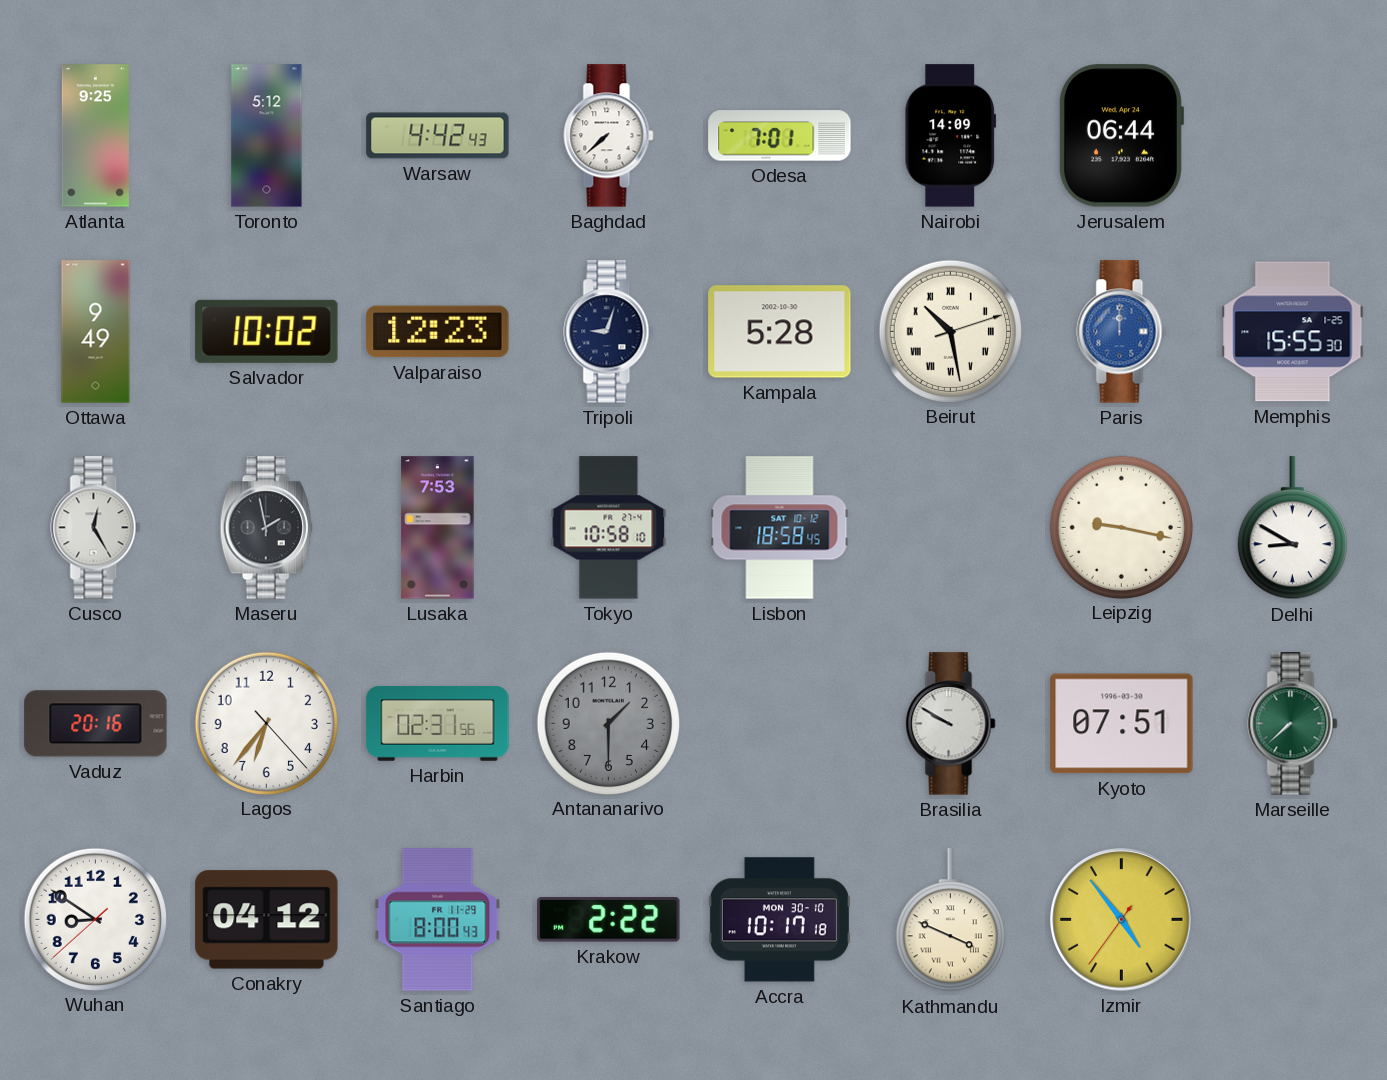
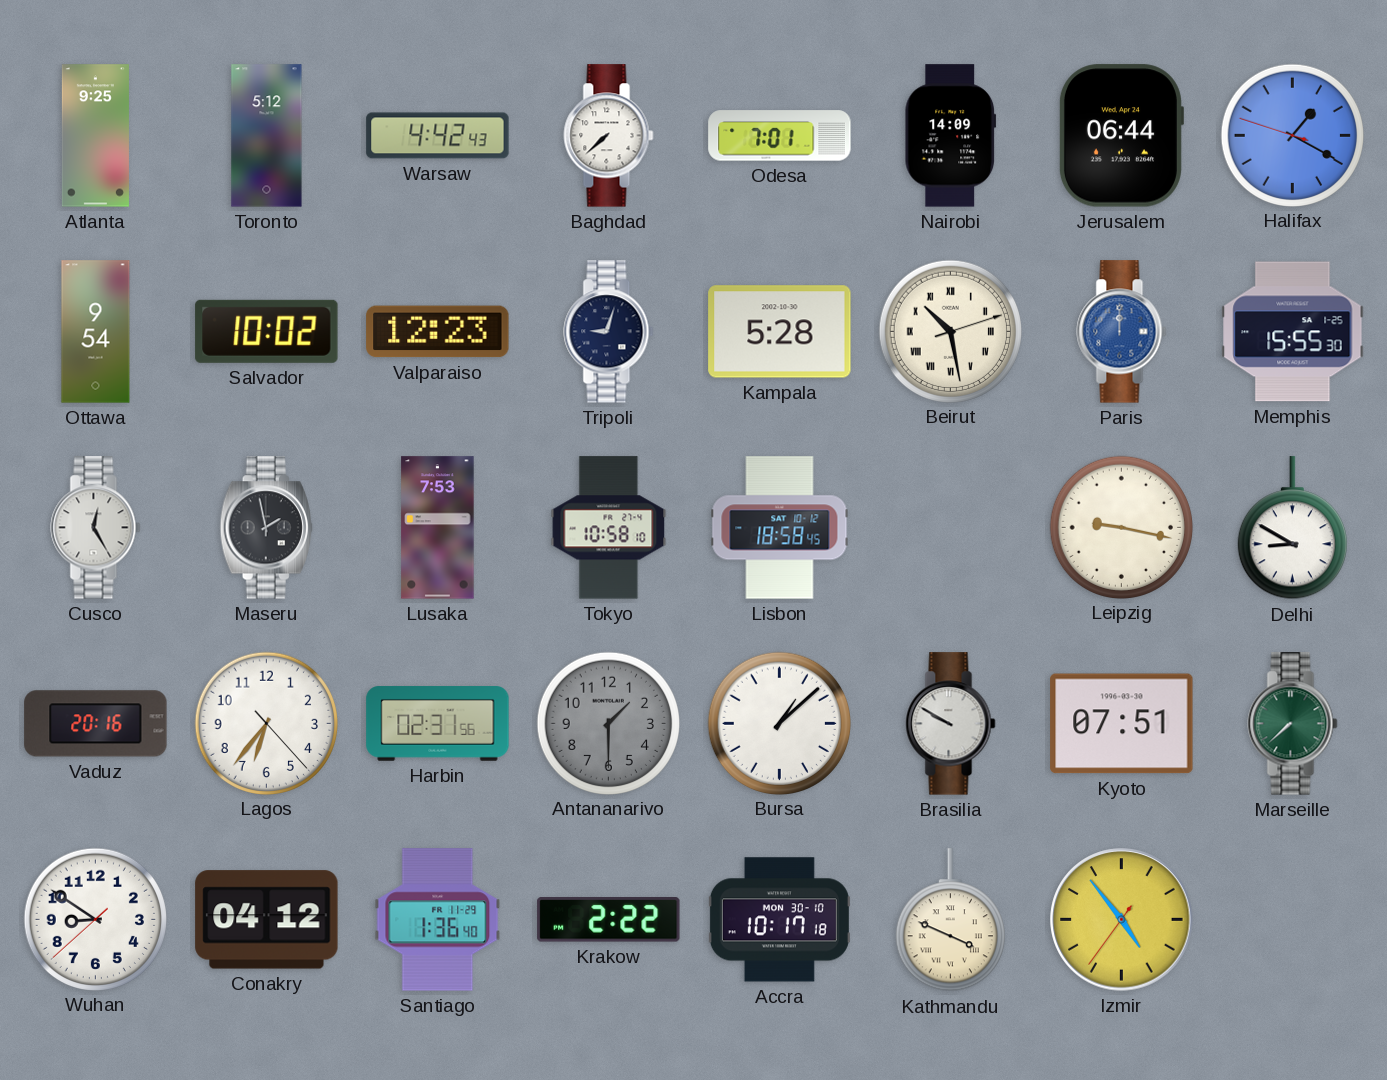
Halifax: none -> 1:19
Ottawa: 9:49 -> 9:54
Bursa: none -> 1:08
Santiago: 8:00 -> 1:36
